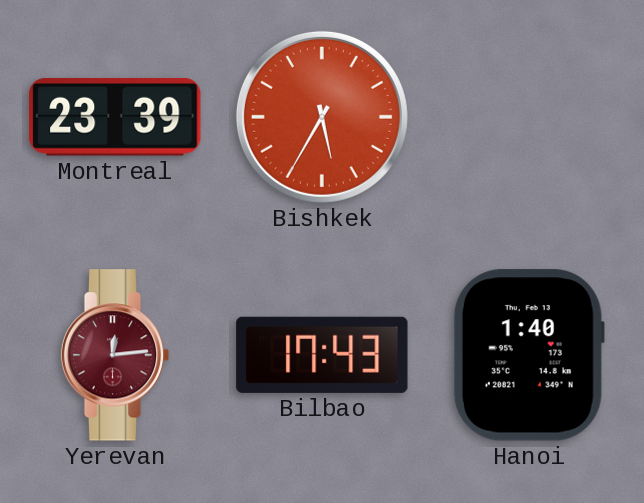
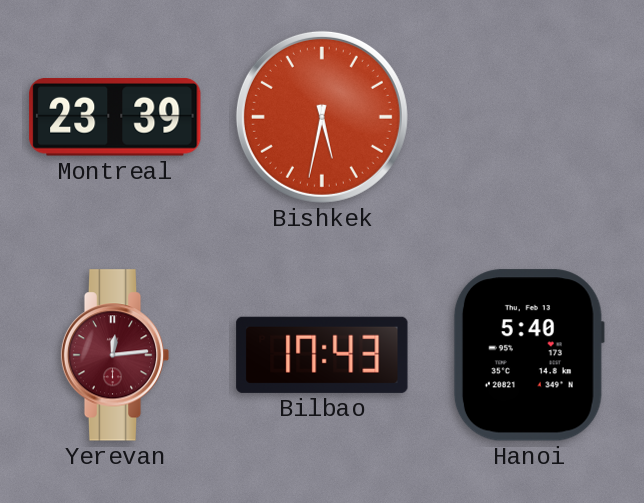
Bishkek: 5:35 -> 5:32
Hanoi: 1:40 -> 5:40
